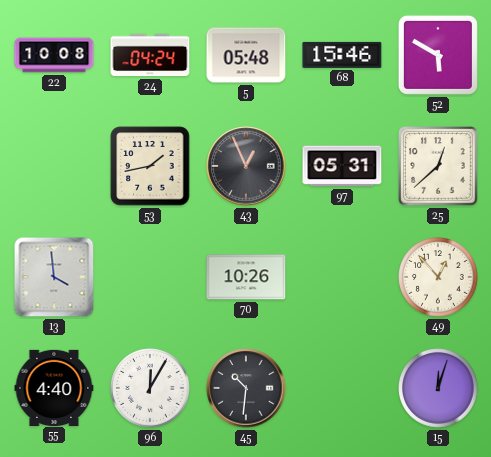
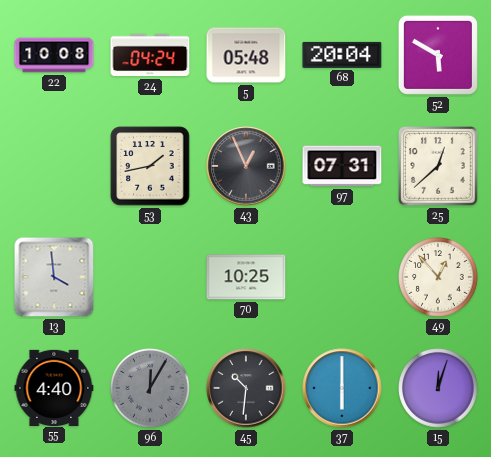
68: 15:46 -> 20:04
97: 05:31 -> 07:31
70: 10:26 -> 10:25
96 dial: white -> grey
37: none -> 6:00
